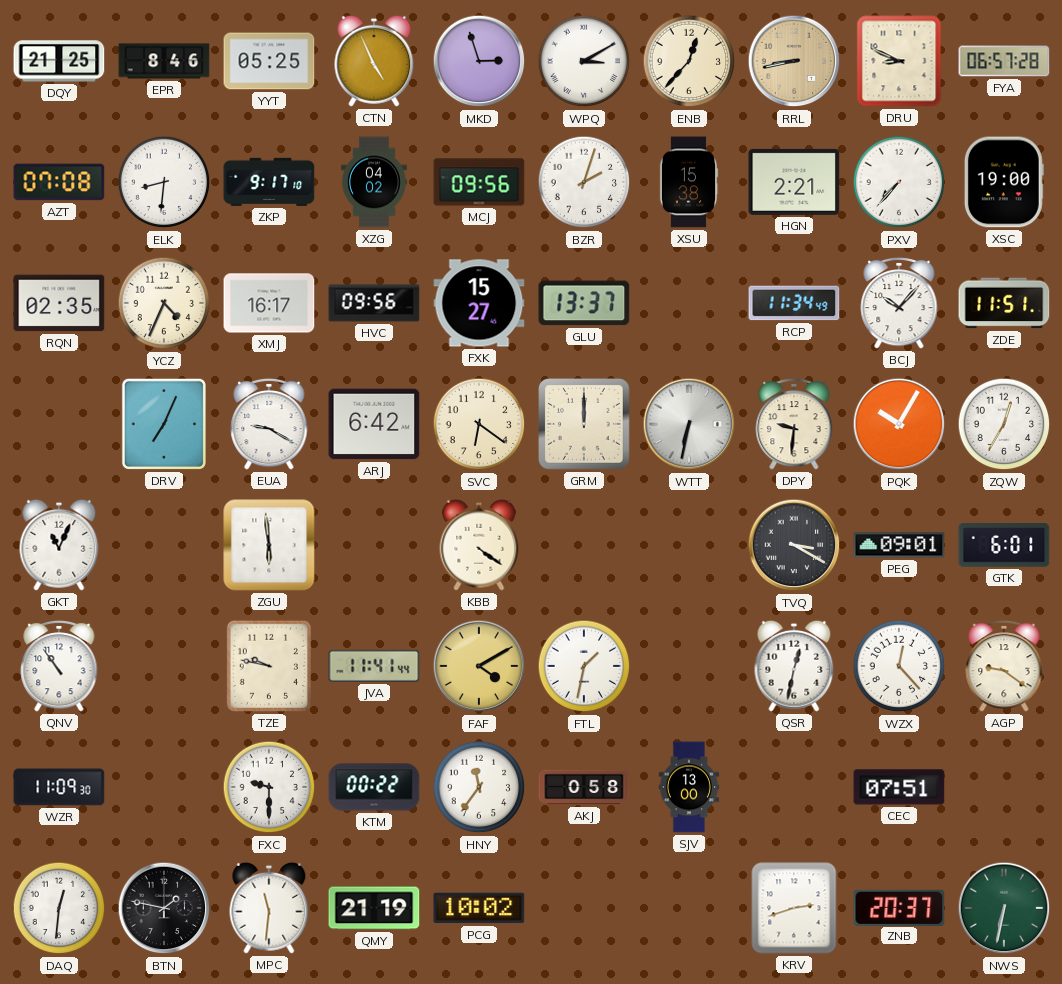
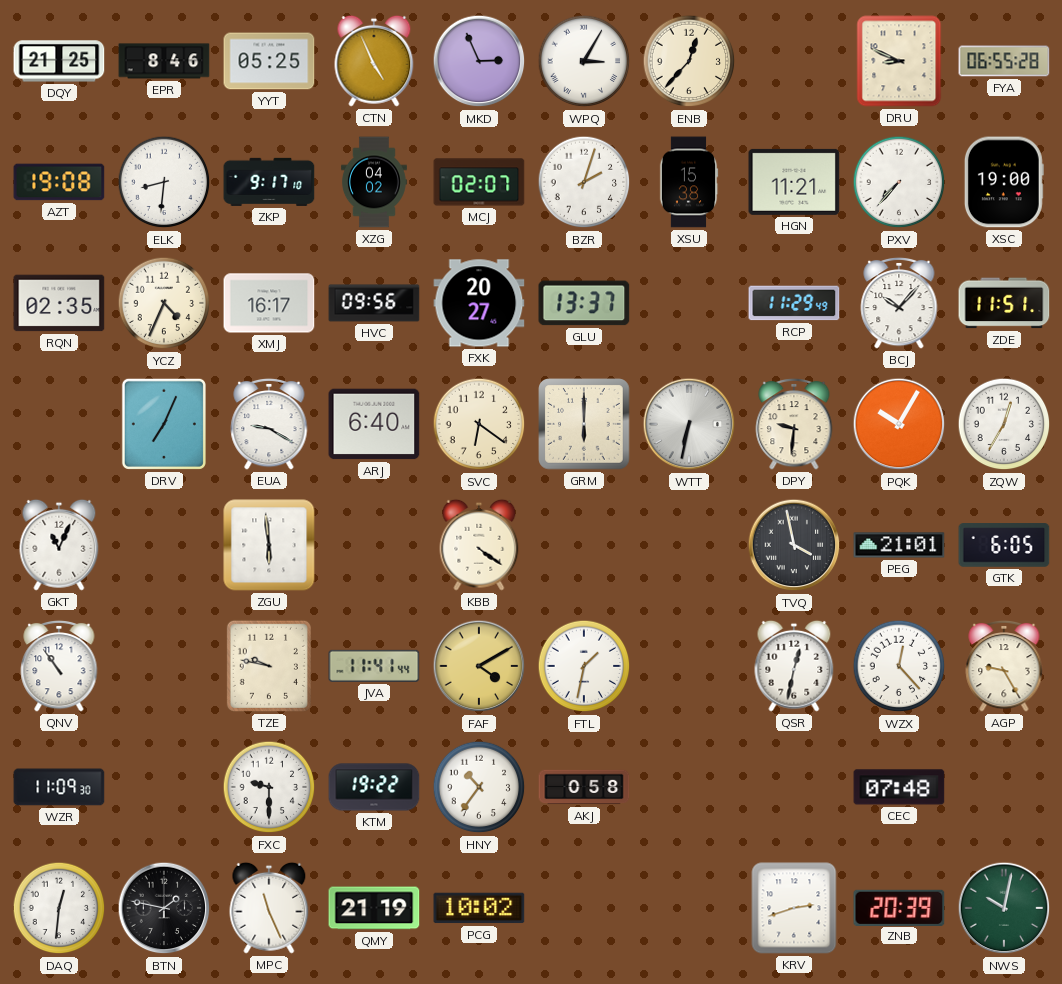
MKD: 2:57 -> 2:56
WPQ: 3:10 -> 3:05
RRL: 8:43 -> none
FYA: 06:57 -> 06:55
AZT: 07:08 -> 19:08
MCJ: 09:56 -> 02:07
HGN: 2:21 -> 11:21
FXK: 15:27 -> 20:27
RCP: 11:34 -> 11:29
ARJ: 6:42 -> 6:40
GRM: 12:00 -> 6:00
TVQ: 3:20 -> 3:58
PEG: 09:01 -> 21:01
GTK: 6:01 -> 6:05
AGP: 9:21 -> 9:25
KTM: 00:22 -> 19:22
HNY: 11:36 -> 10:36
SJV: 13:00 -> none
CEC: 07:51 -> 07:48
MPC: 11:31 -> 11:26
ZNB: 20:37 -> 20:39
NWS: 6:32 -> 10:02
